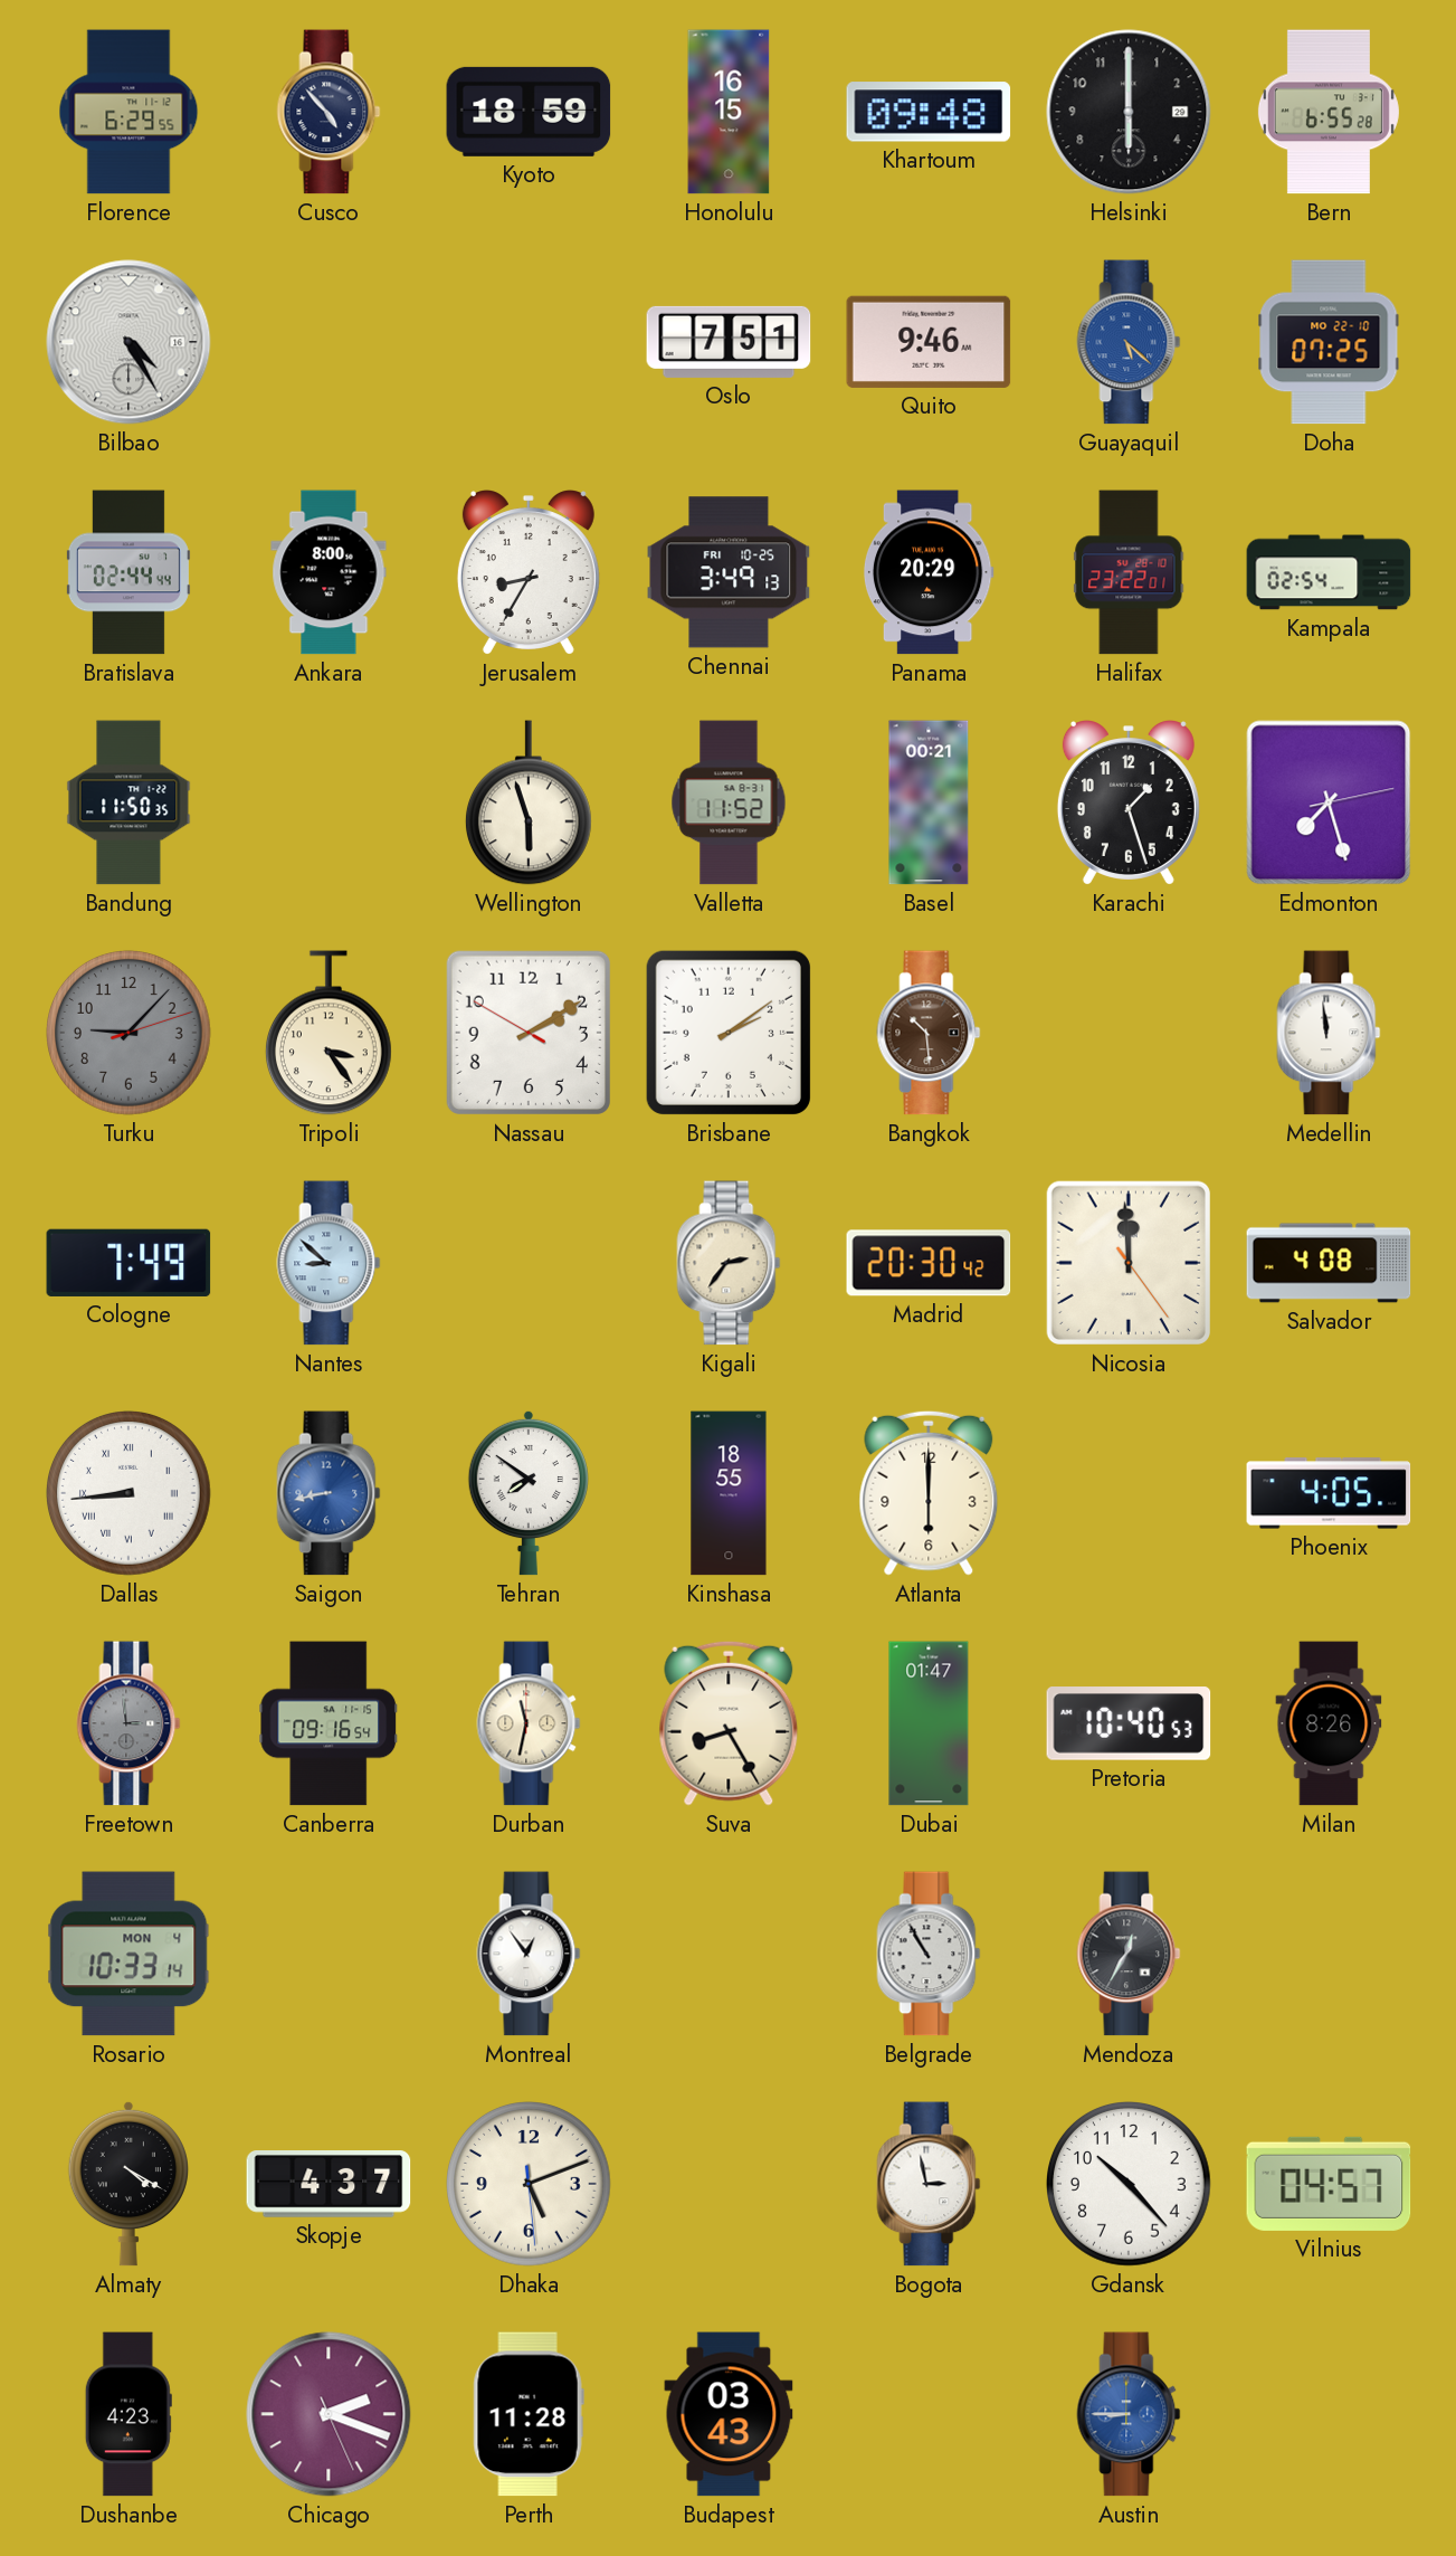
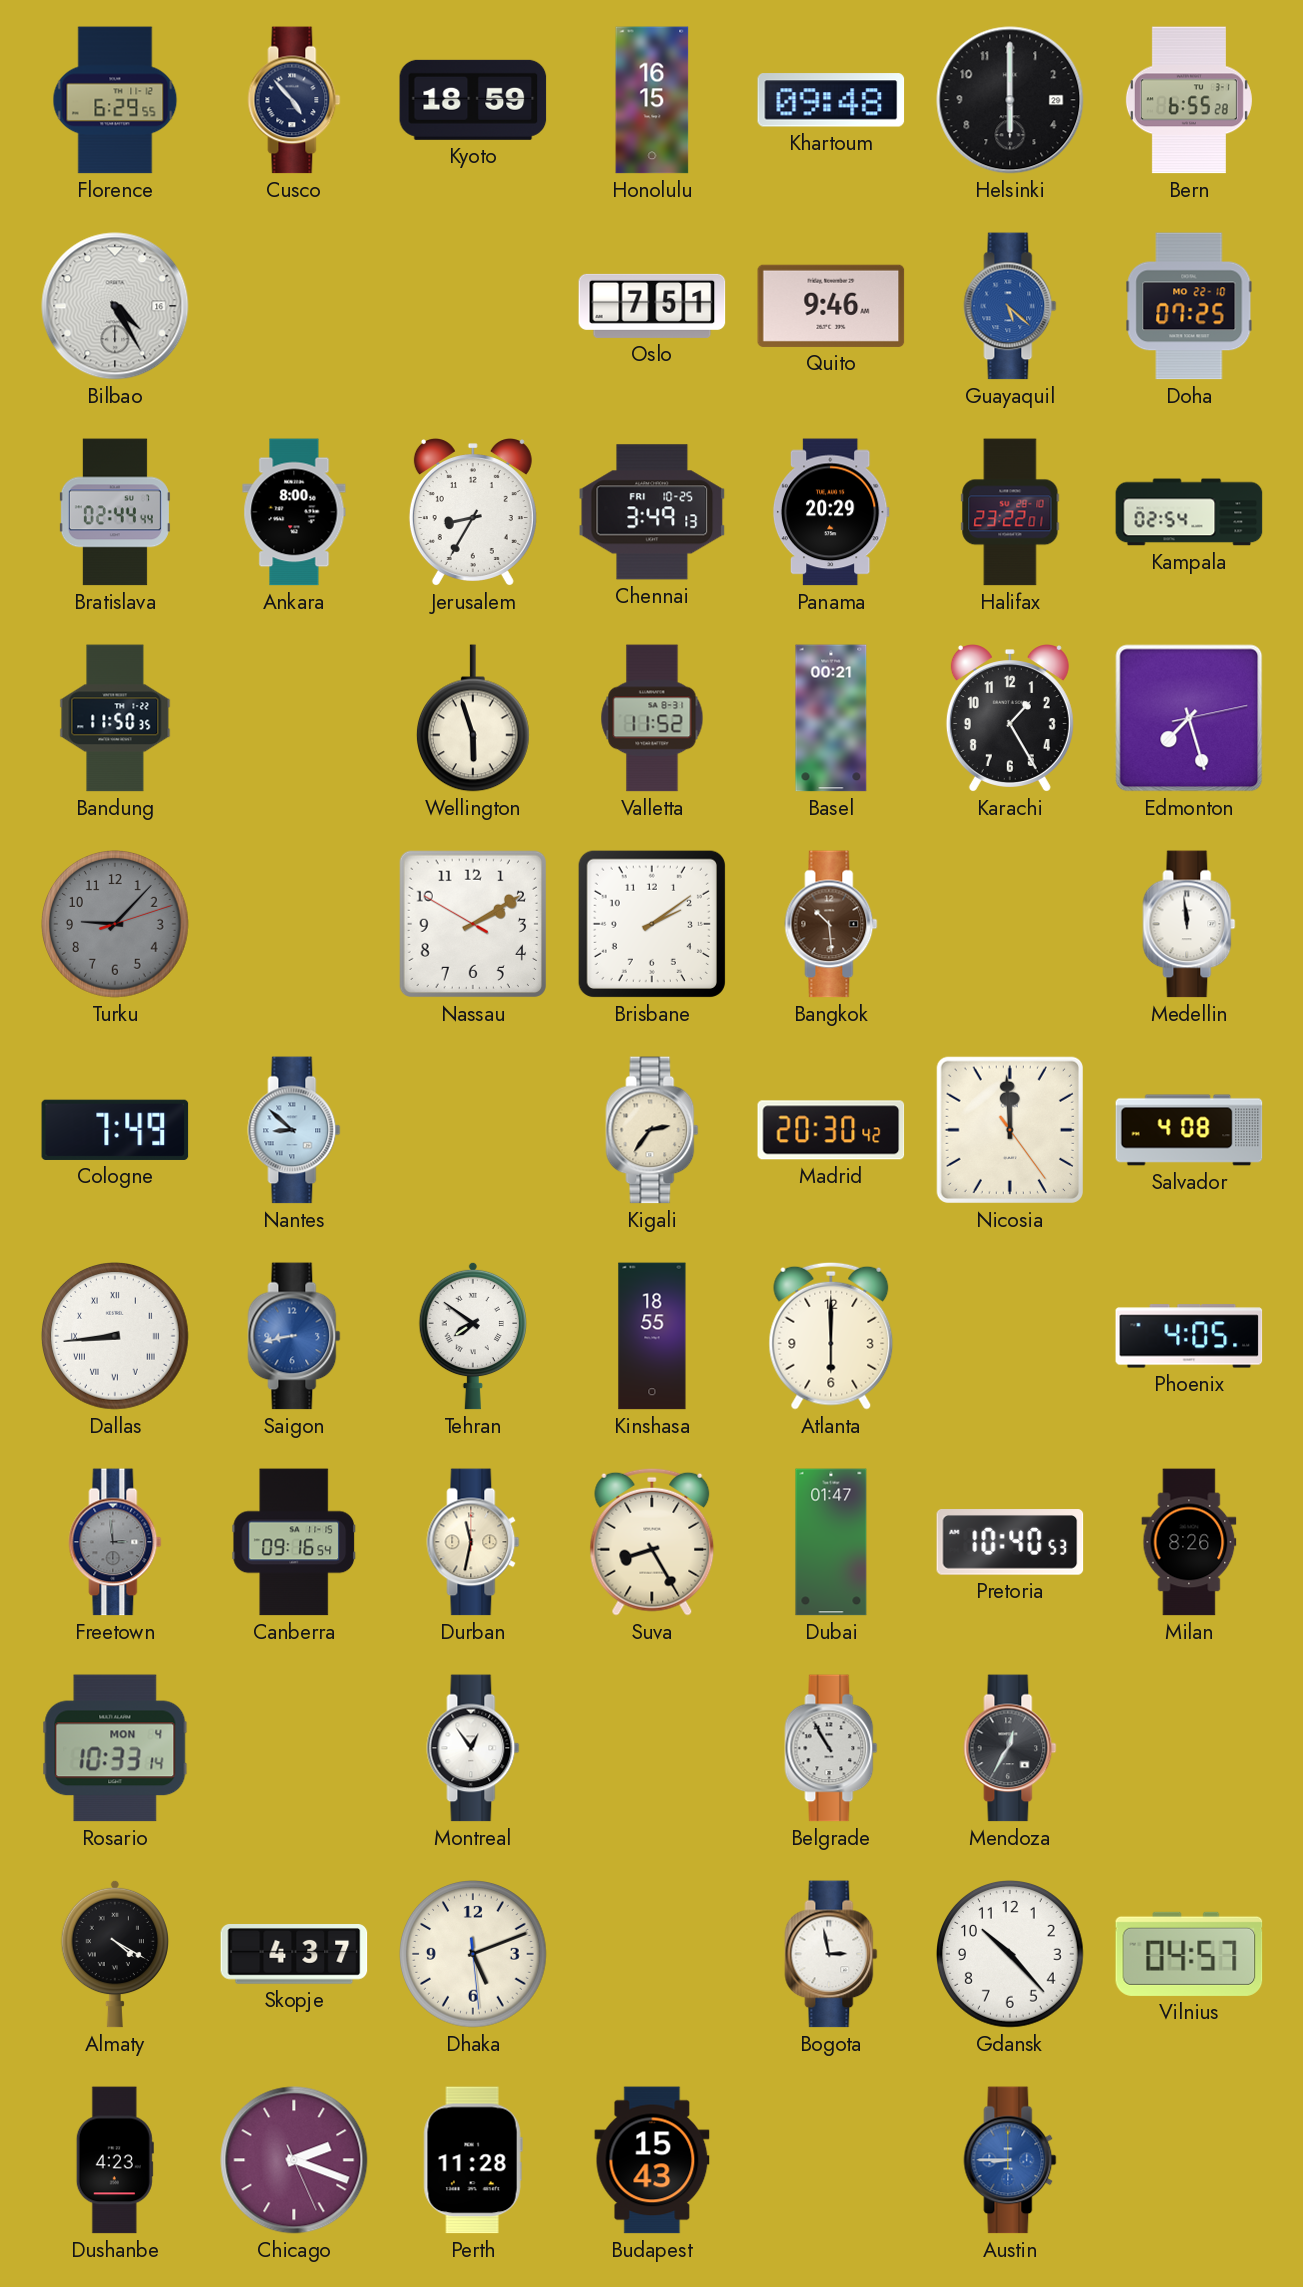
Karachi: 1:27 -> 1:25
Tripoli: 3:24 -> none
Budapest: 03:43 -> 15:43
